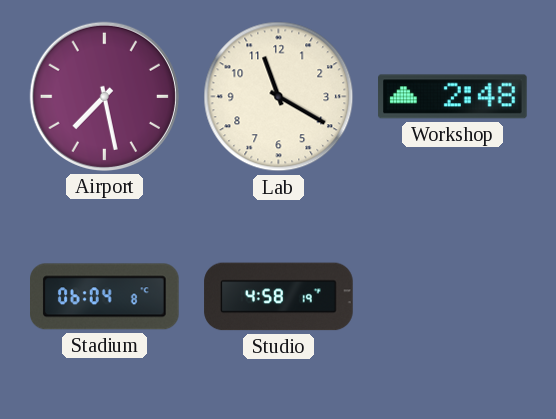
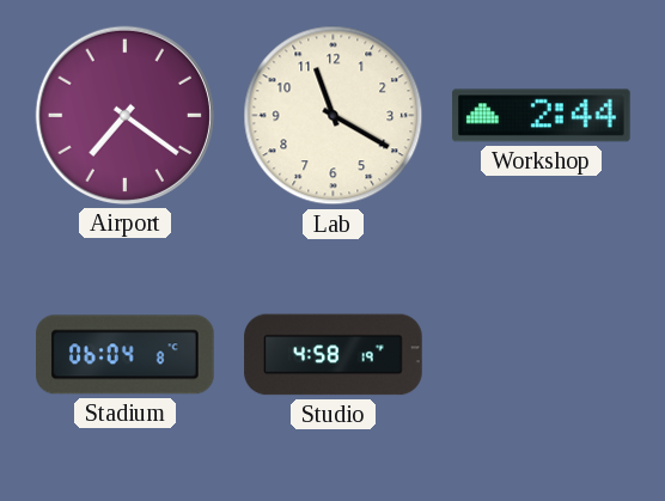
Airport: 7:28 -> 7:21
Workshop: 2:48 -> 2:44
